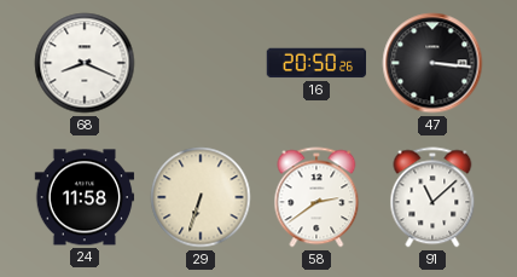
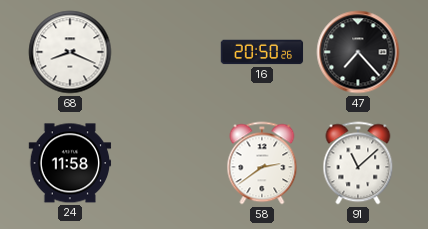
47: 3:16 -> 7:23
29: 6:33 -> none
